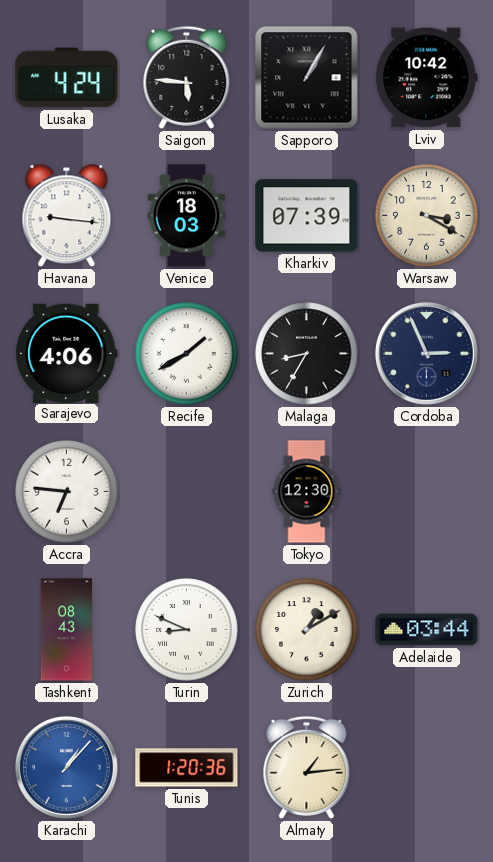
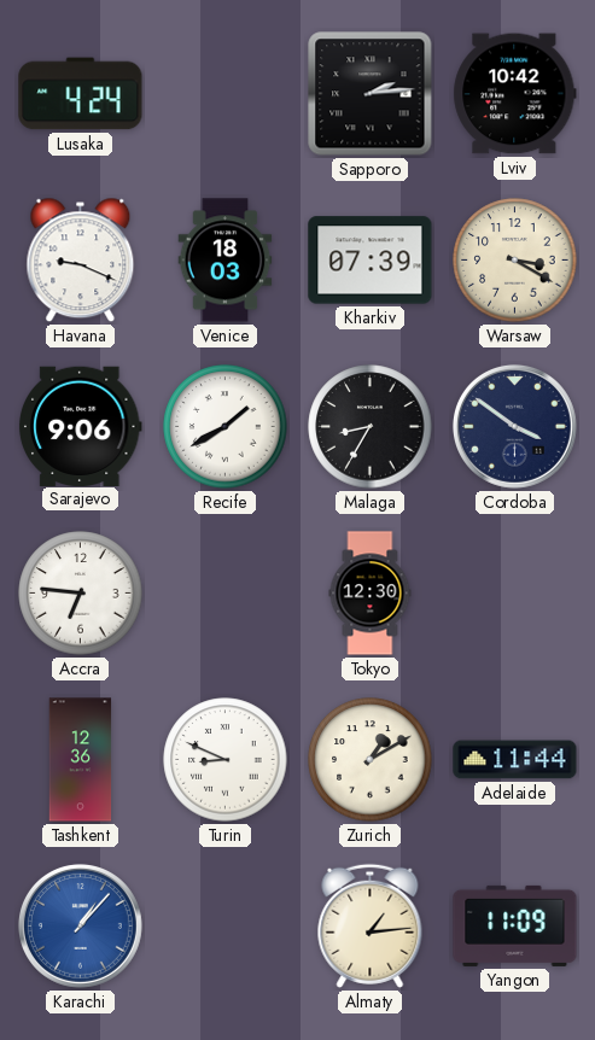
Saigon: 5:46 -> none
Sapporo: 1:05 -> 2:14
Havana: 9:16 -> 9:19
Sarajevo: 4:06 -> 9:06
Cordoba: 2:56 -> 3:51
Tashkent: 08:43 -> 12:36
Adelaide: 03:44 -> 11:44
Tunis: 1:20 -> none
Yangon: none -> 11:09
